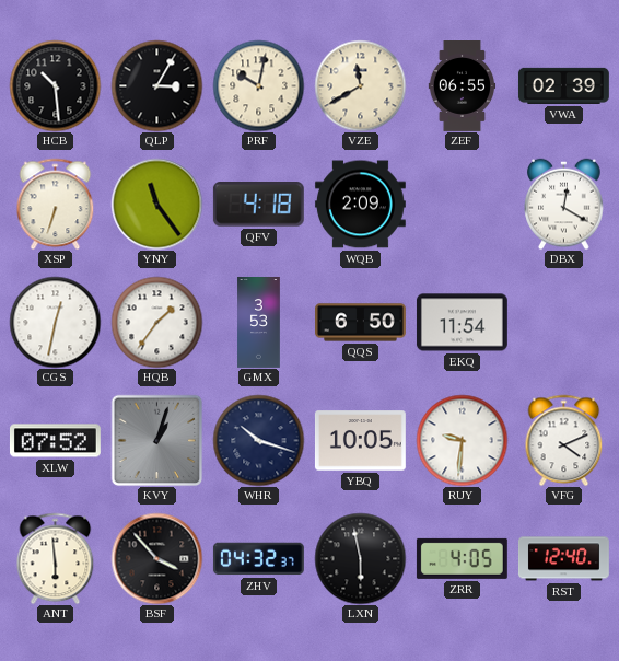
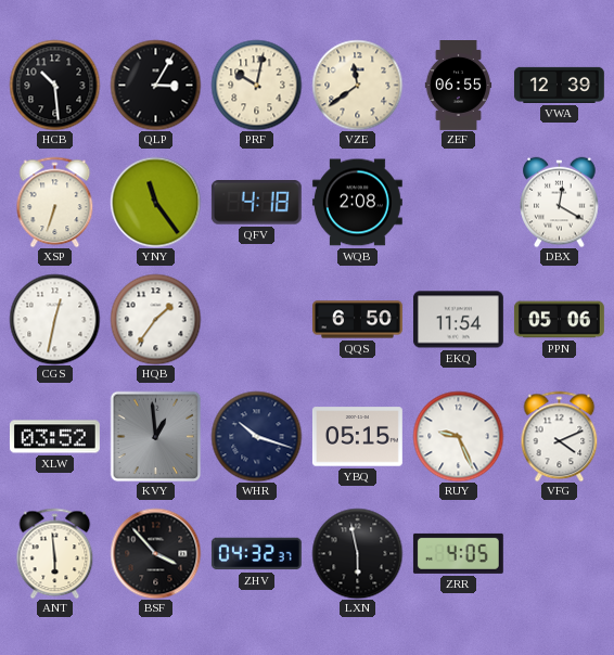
VZE: 11:40 -> 11:39
VWA: 02:39 -> 12:39
WQB: 2:09 -> 2:08
GMX: 3:53 -> none
PPN: none -> 05:06
XLW: 07:52 -> 03:52
KVY: 1:03 -> 12:59
YBQ: 10:05 -> 05:15
RUY: 9:31 -> 9:26
RST: 12:40 -> none
